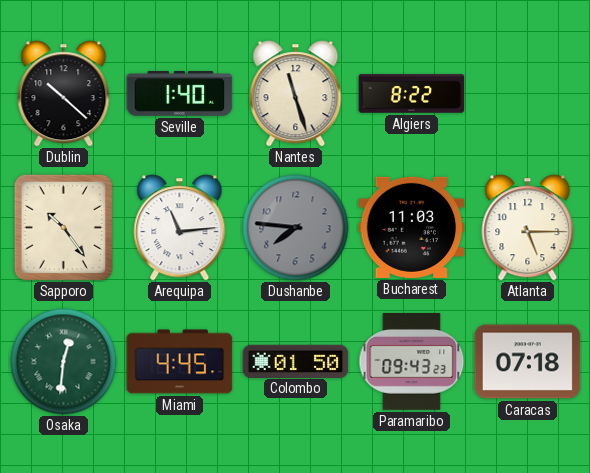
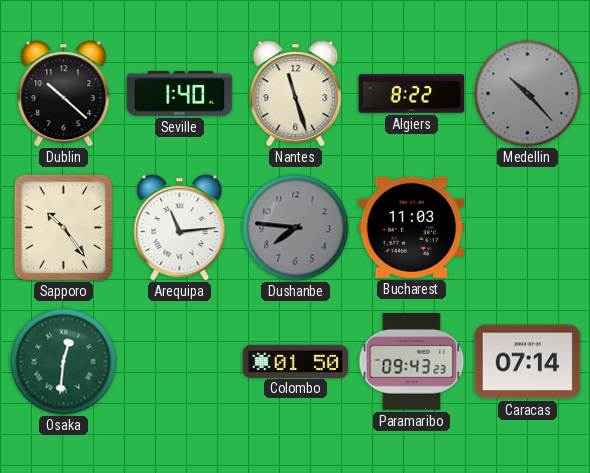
Medellin: none -> 10:23
Atlanta: 5:15 -> none
Miami: 4:45 -> none
Caracas: 07:18 -> 07:14
